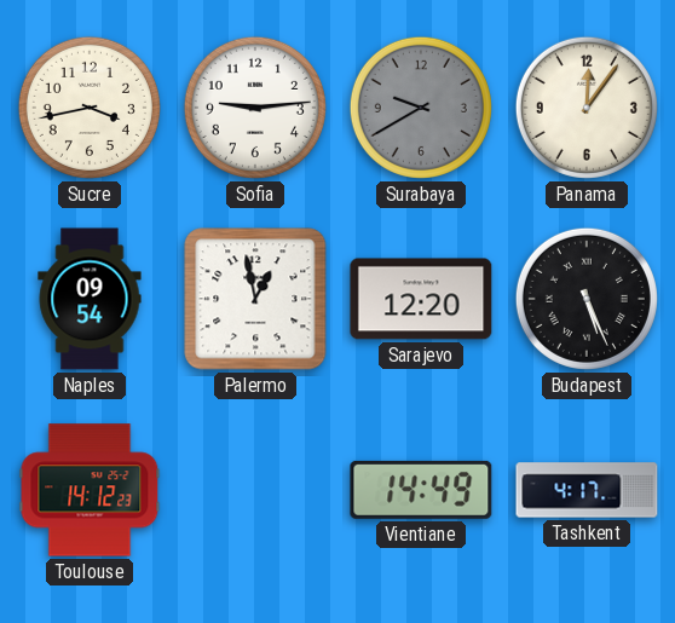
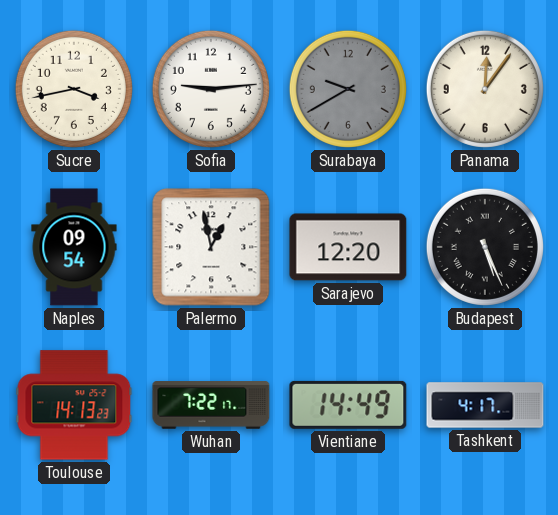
Toulouse: 14:12 -> 14:13
Wuhan: none -> 7:22
